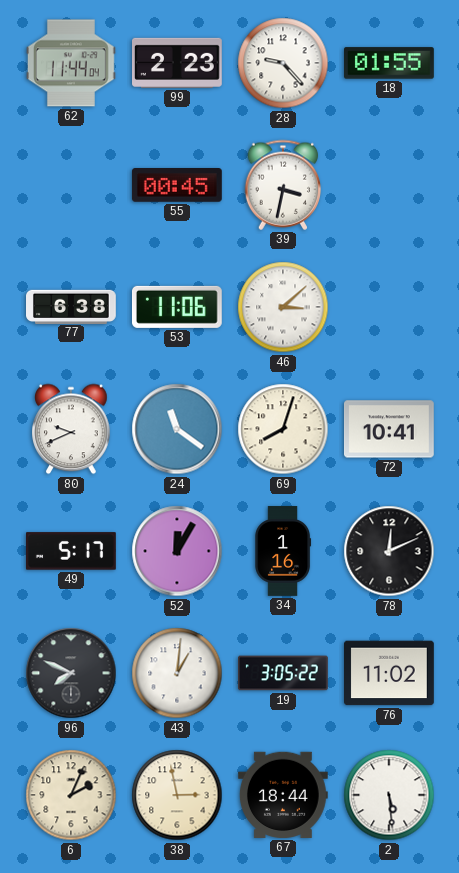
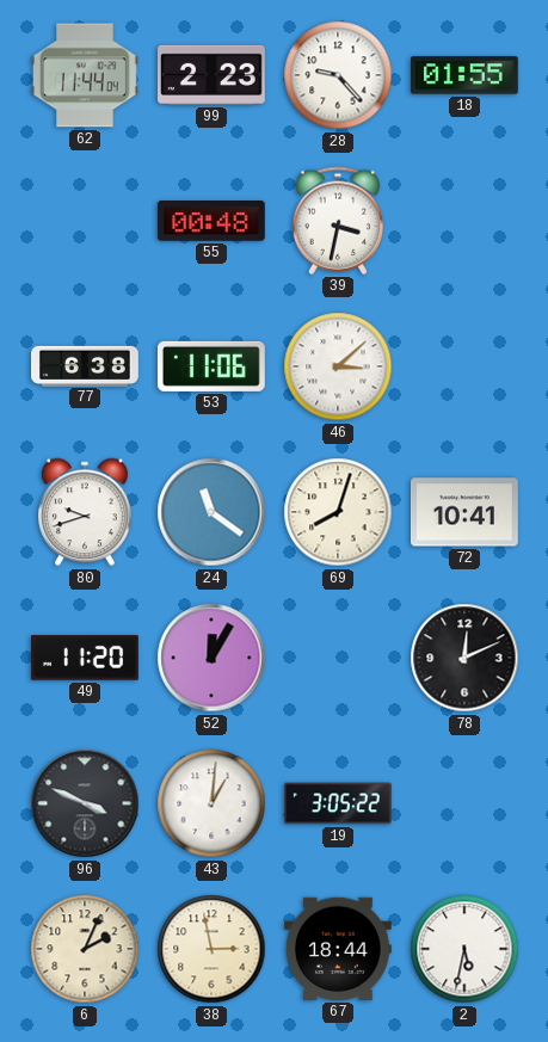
55: 00:45 -> 00:48
80: 9:41 -> 9:42
49: 5:17 -> 11:20
34: 1:16 -> none
96: 7:49 -> 3:49
76: 11:02 -> none
2: 5:29 -> 5:32
